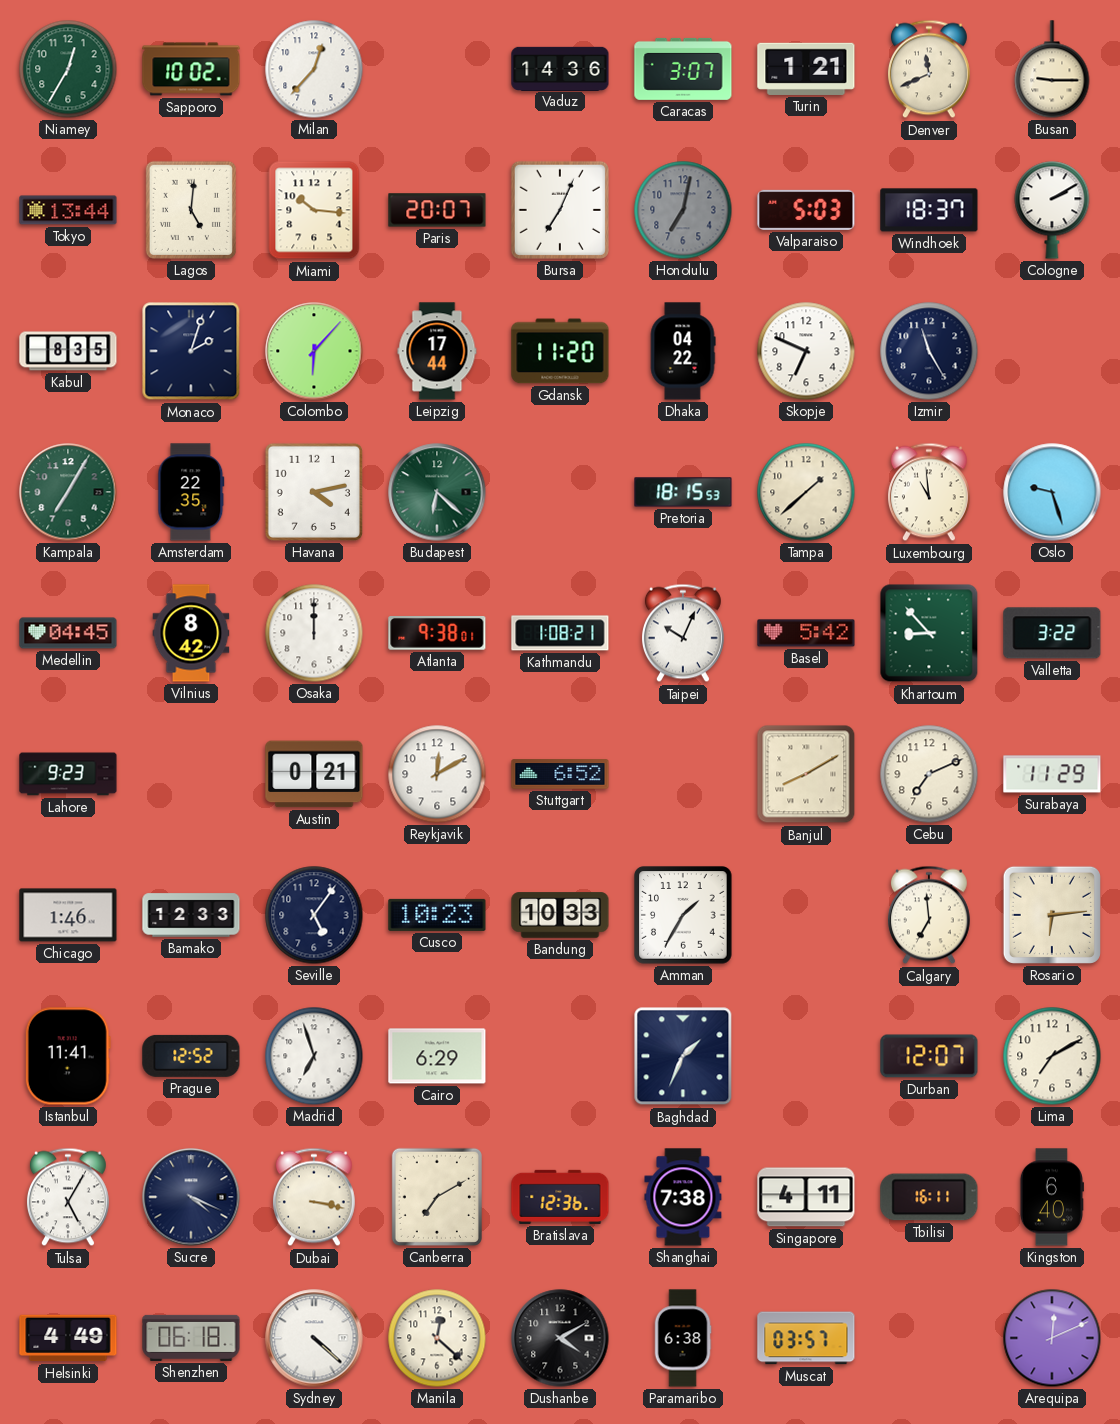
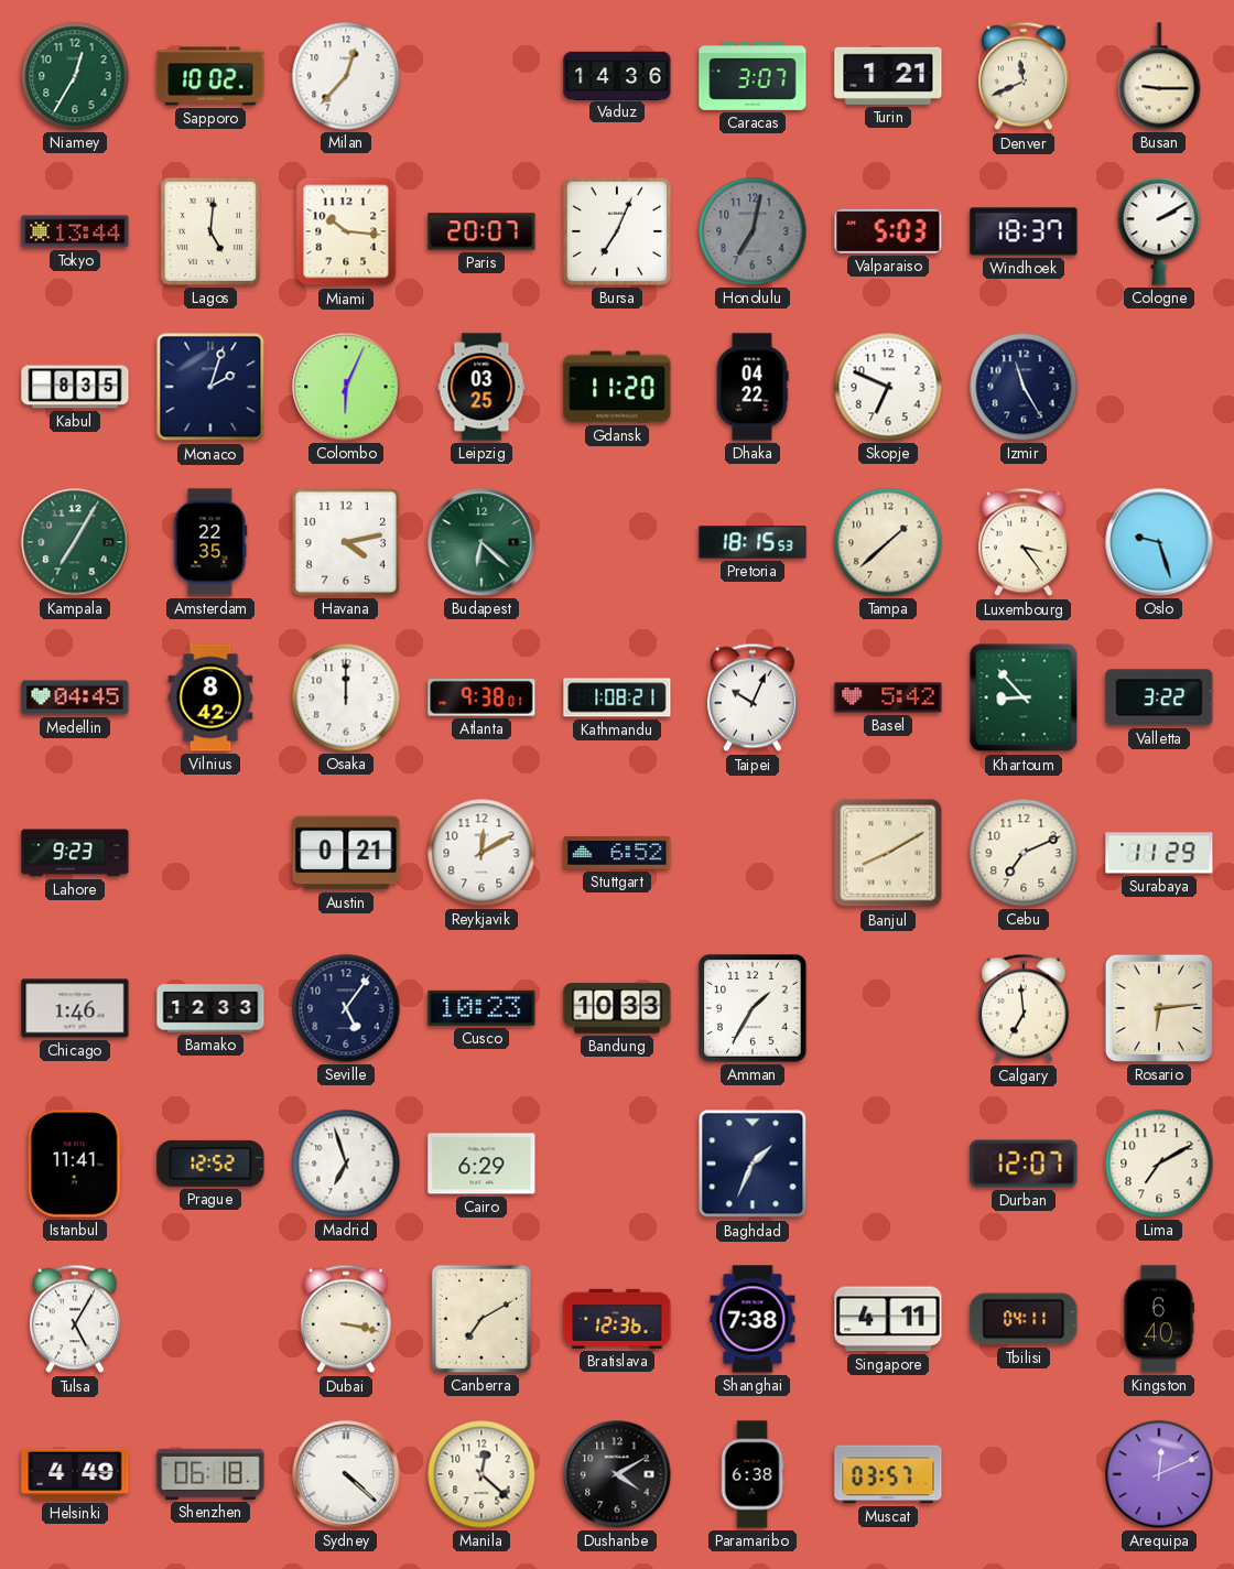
Colombo: 6:07 -> 6:04
Leipzig: 17:44 -> 03:25
Luxembourg: 10:59 -> 3:24
Sucre: 4:19 -> none
Tbilisi: 16:11 -> 04:11
